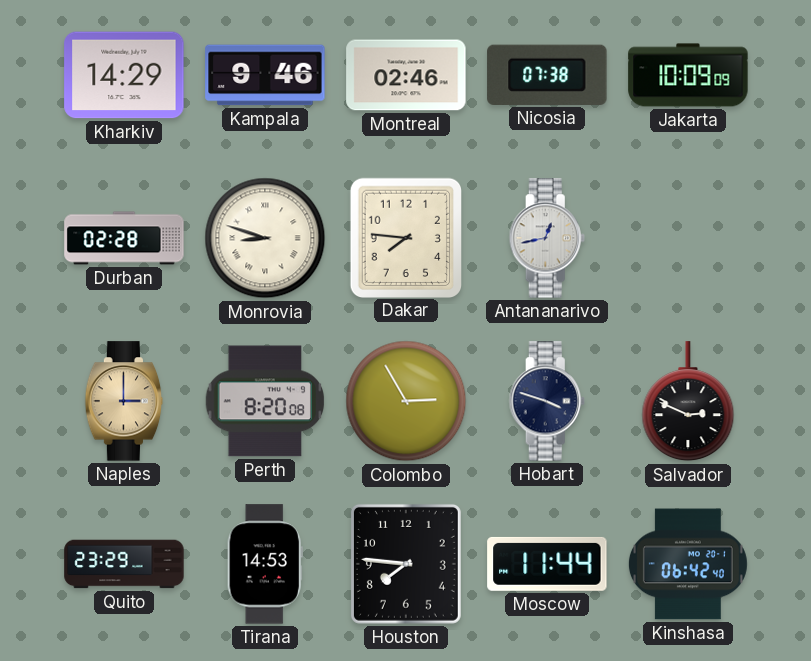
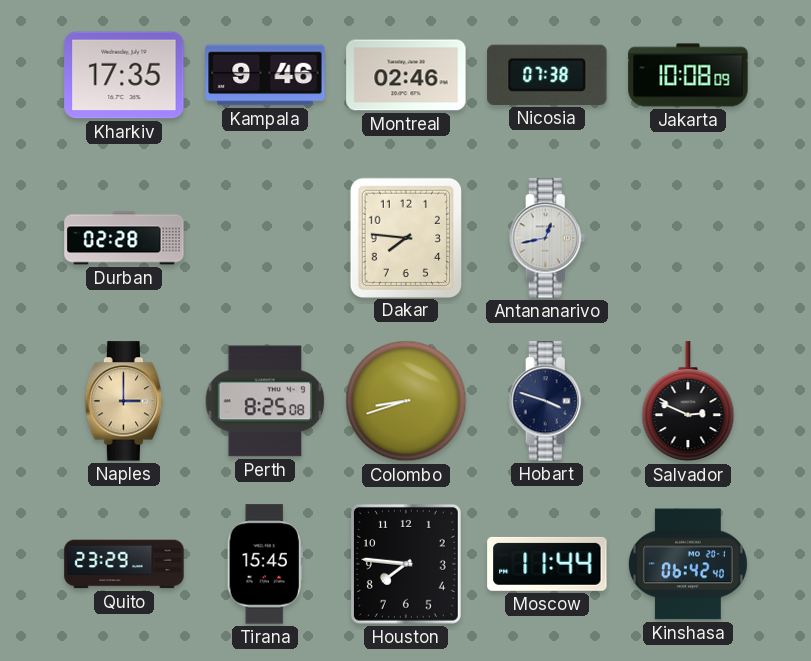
Kharkiv: 14:29 -> 17:35
Jakarta: 10:09 -> 10:08
Monrovia: 8:48 -> none
Perth: 8:20 -> 8:25
Colombo: 2:55 -> 8:42
Tirana: 14:53 -> 15:45
